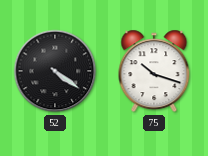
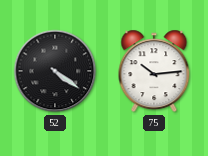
75: 10:18 -> 10:14
